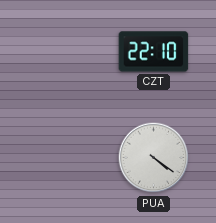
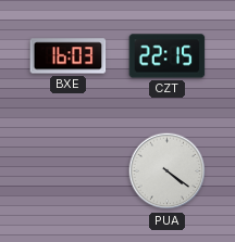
BXE: none -> 16:03
CZT: 22:10 -> 22:15
